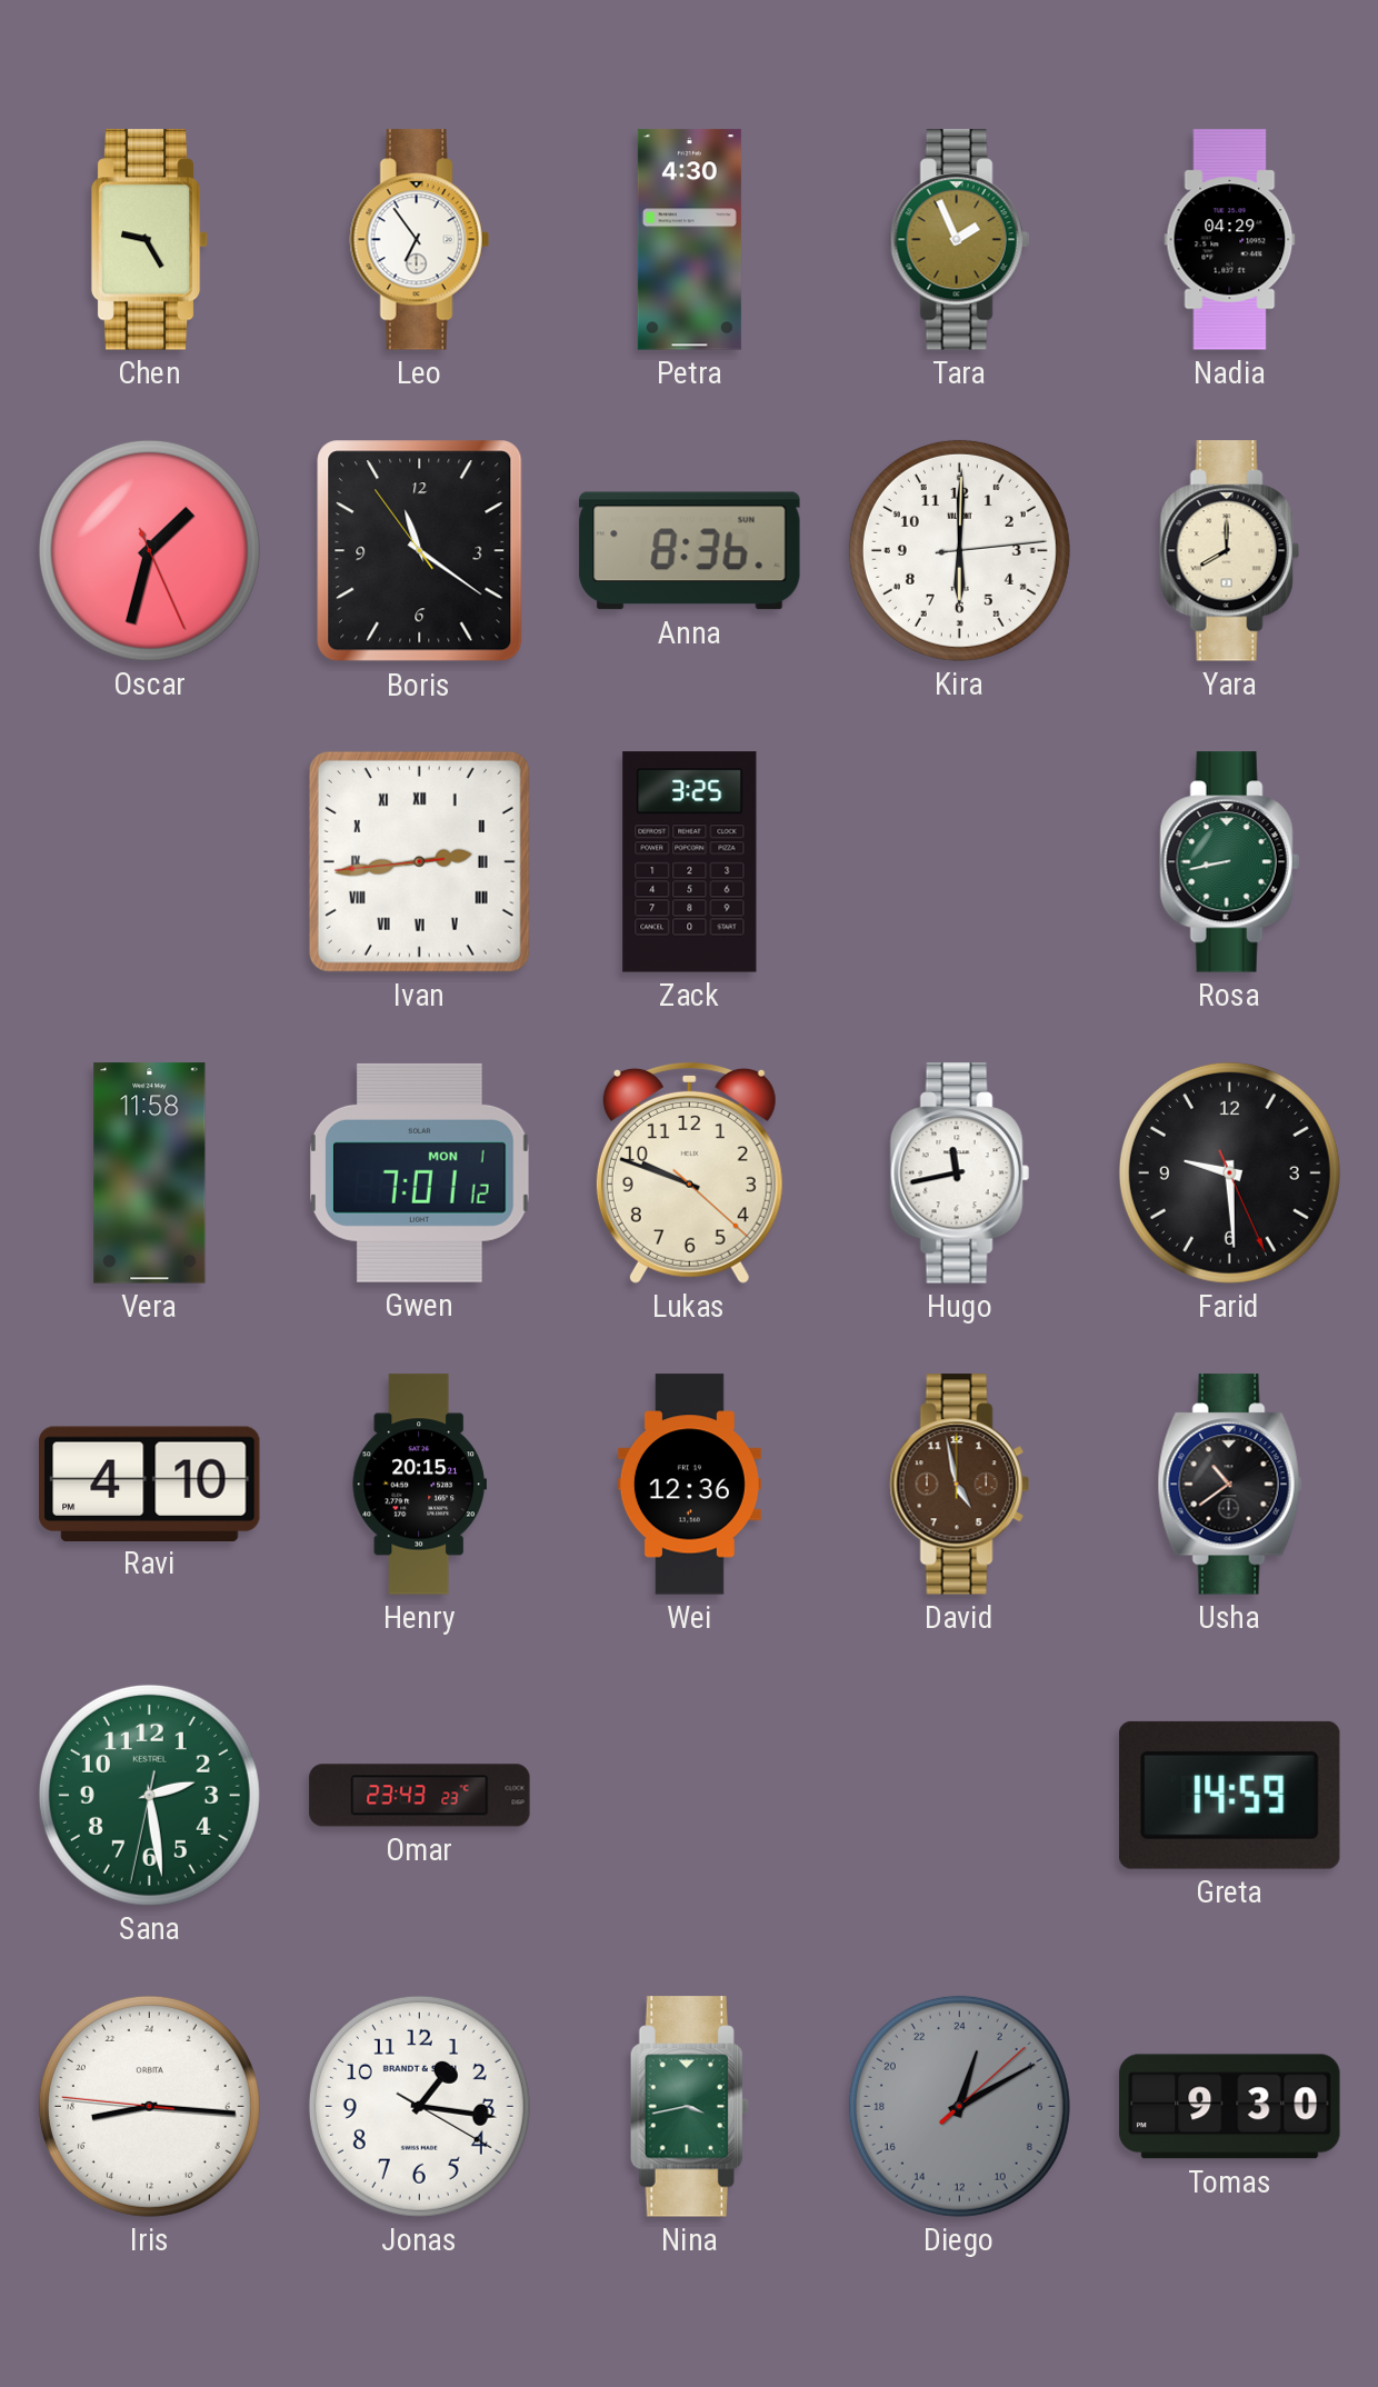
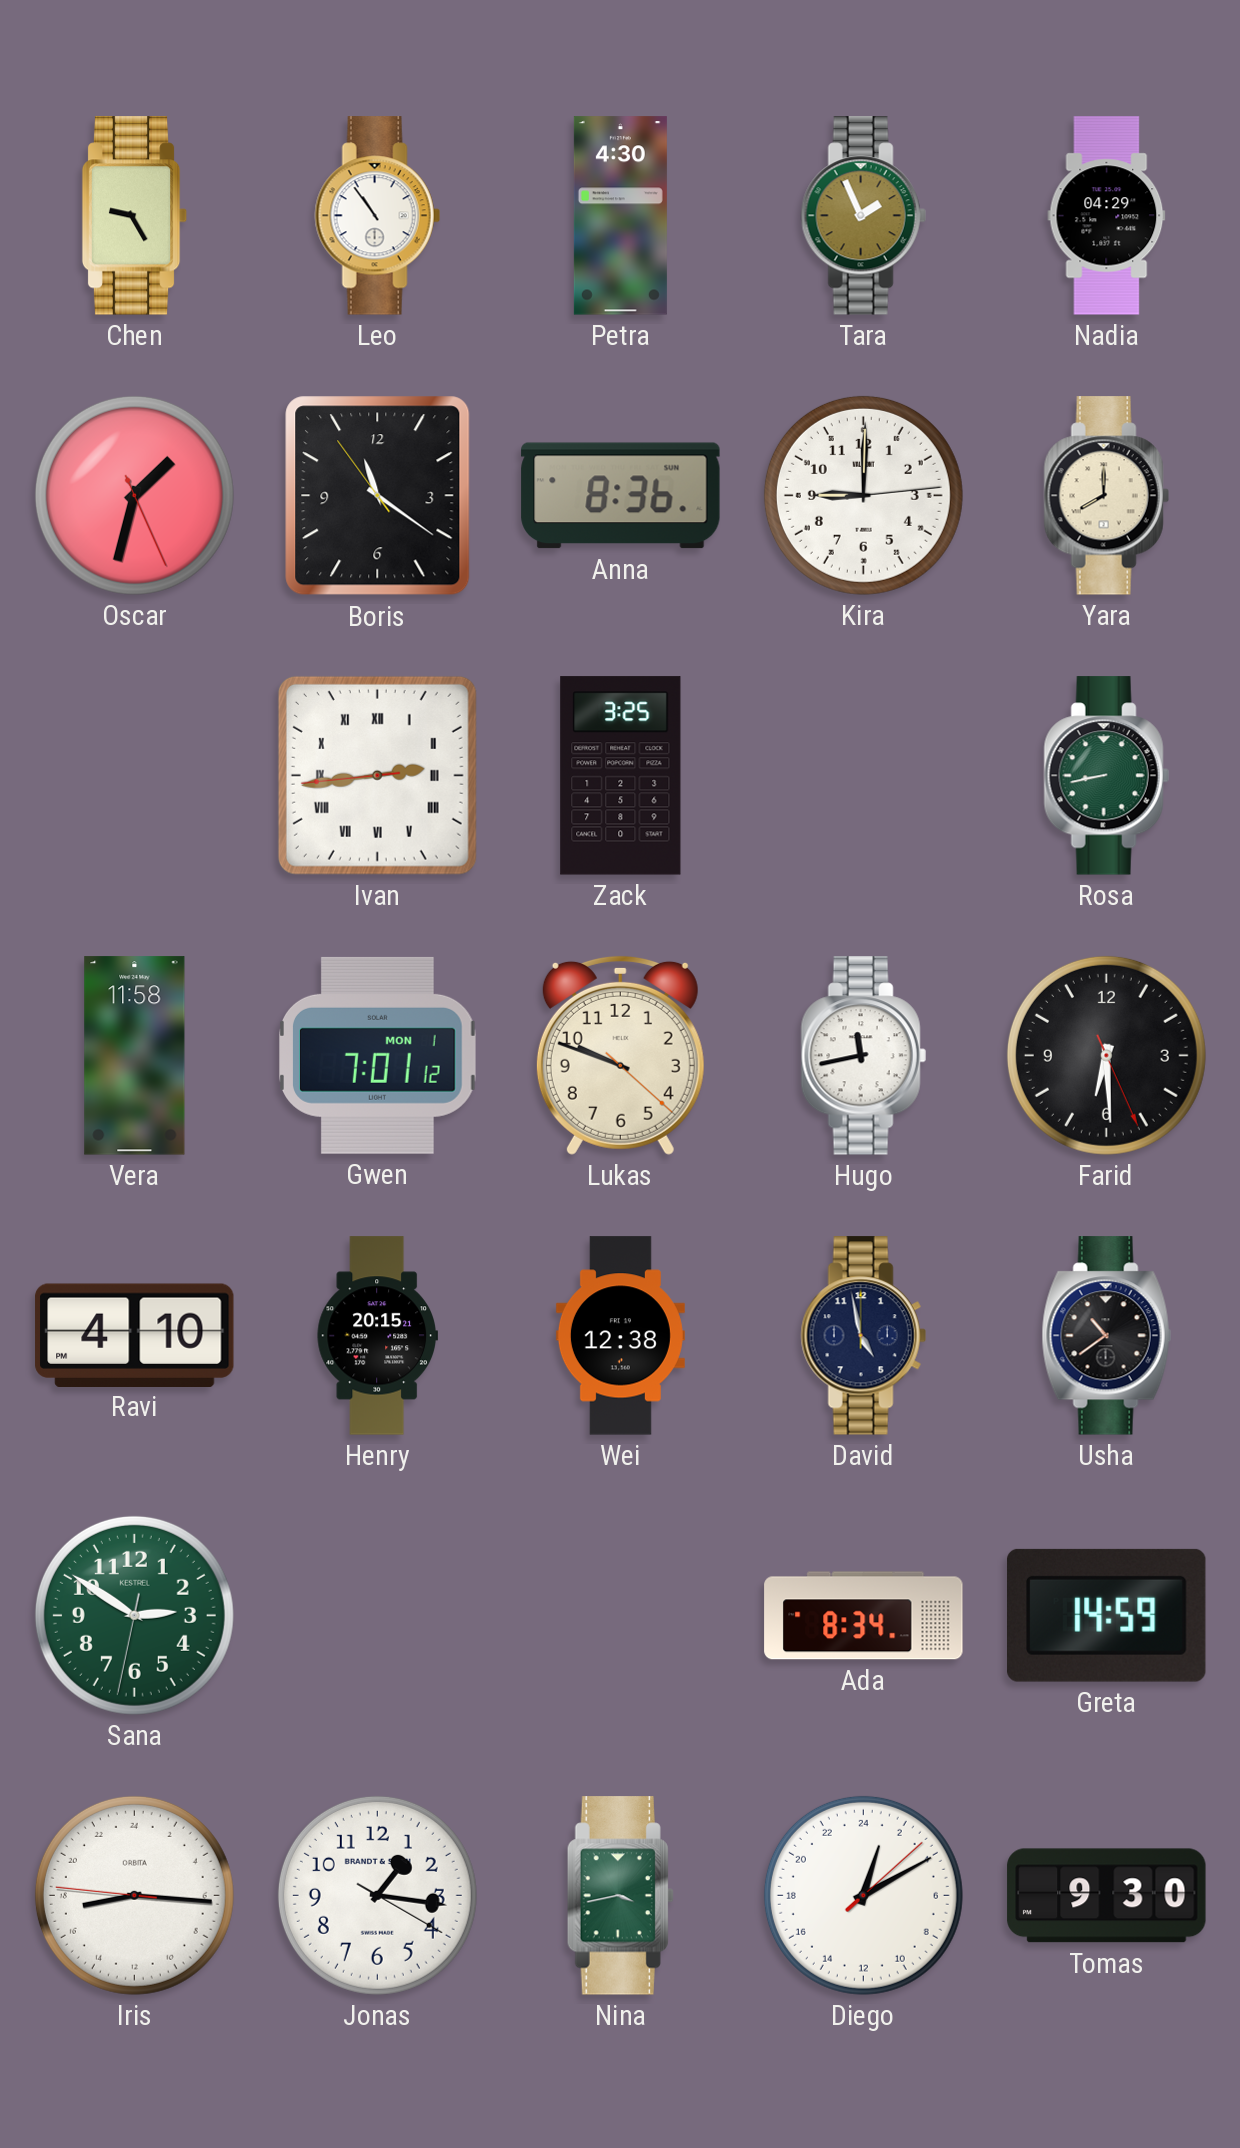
Leo: 6:54 -> 10:54
Kira: 6:00 -> 9:00
Farid: 9:29 -> 6:29
Wei: 12:36 -> 12:38
David dial: brown -> navy
Sana: 2:28 -> 2:50
Omar: 23:43 -> none
Ada: none -> 8:34
Diego dial: grey -> white
